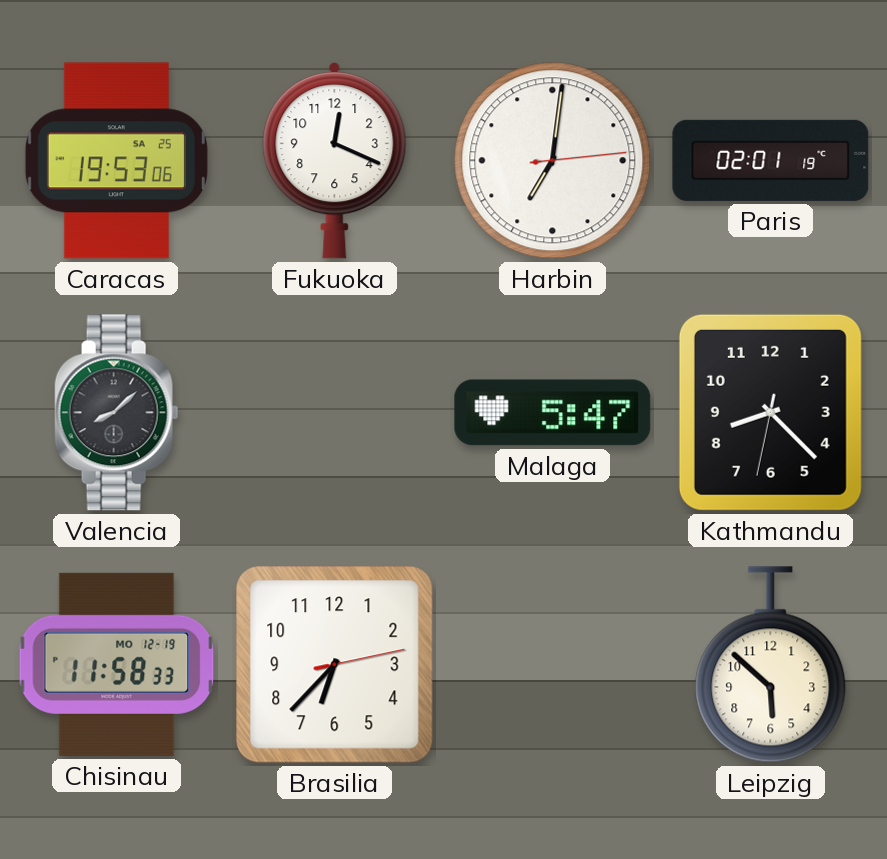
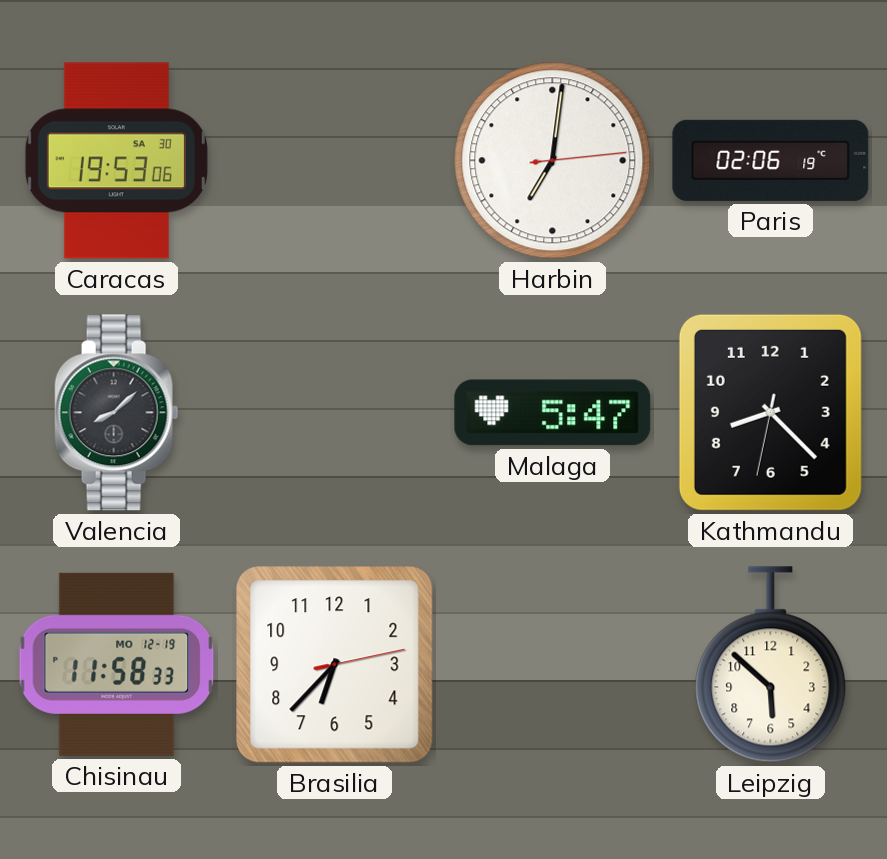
Caracas date: SA 25 -> SA 30
Fukuoka: 12:19 -> none
Paris: 02:01 -> 02:06
